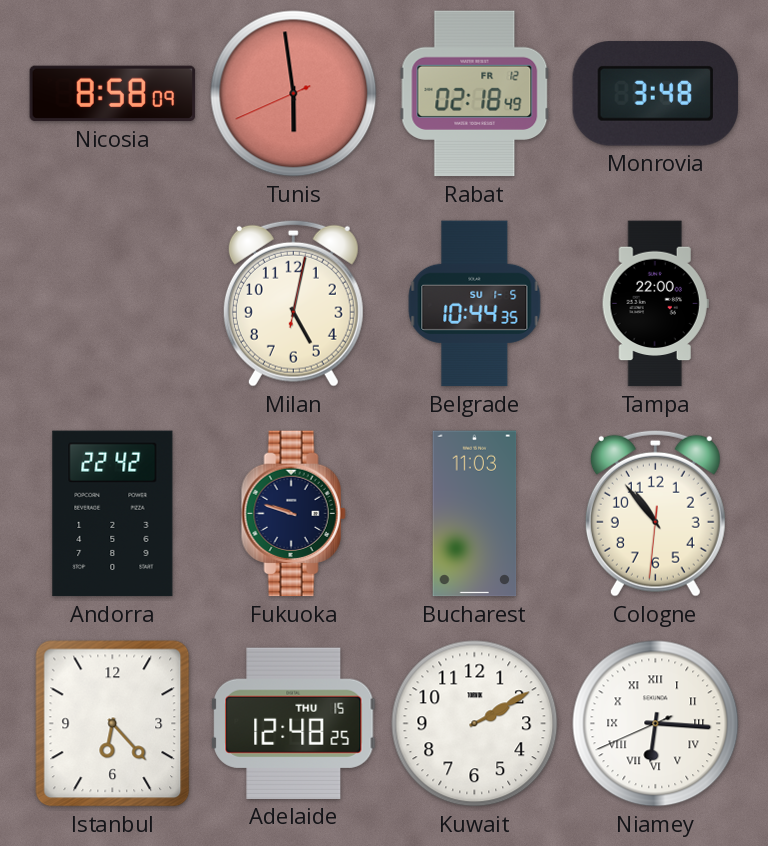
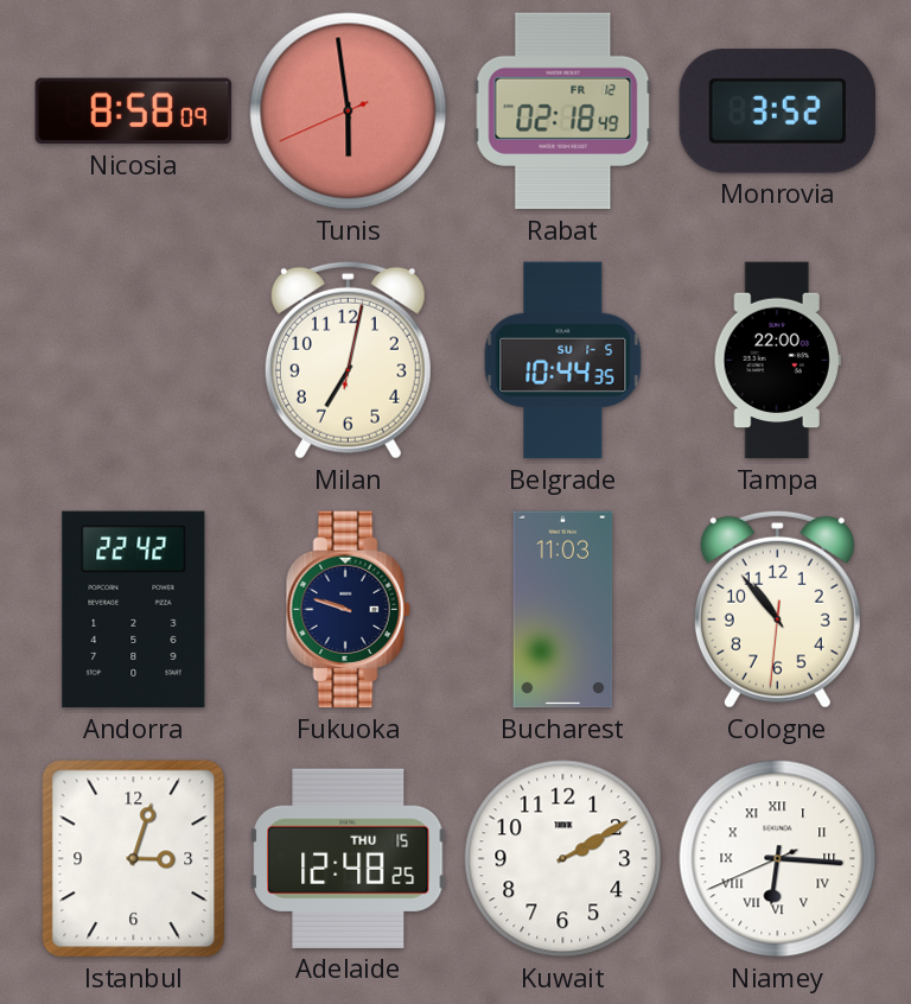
Monrovia: 3:48 -> 3:52
Milan: 5:02 -> 7:02
Istanbul: 6:23 -> 3:03
